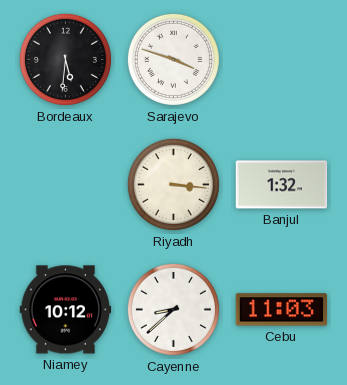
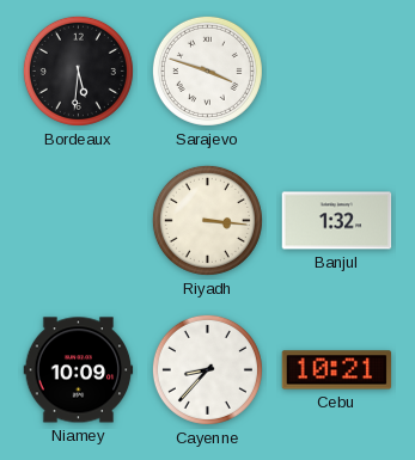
Niamey: 10:12 -> 10:09
Cayenne: 8:38 -> 8:37
Cebu: 11:03 -> 10:21
